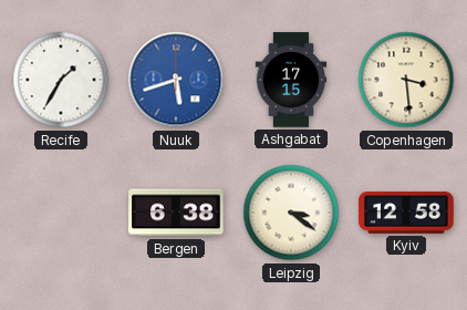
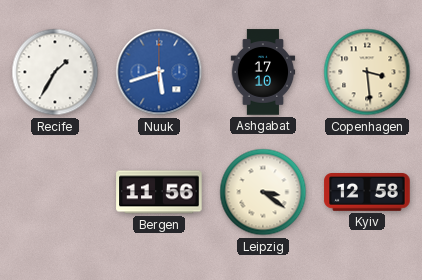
Ashgabat: 17:15 -> 17:10
Bergen: 6:38 -> 11:56
